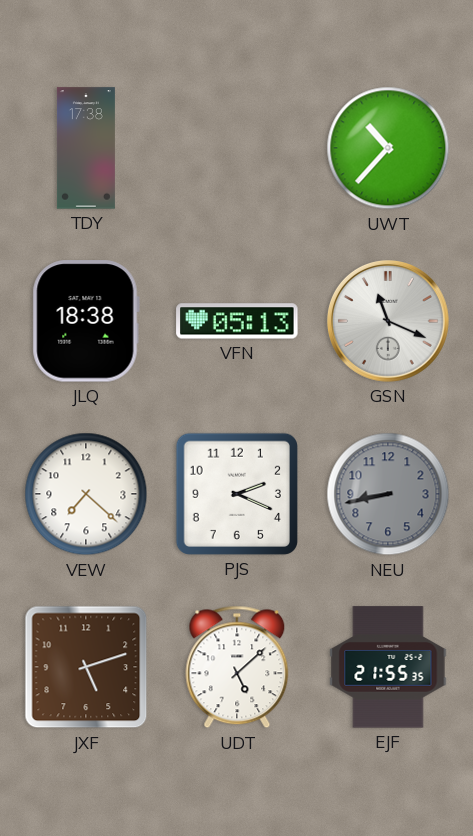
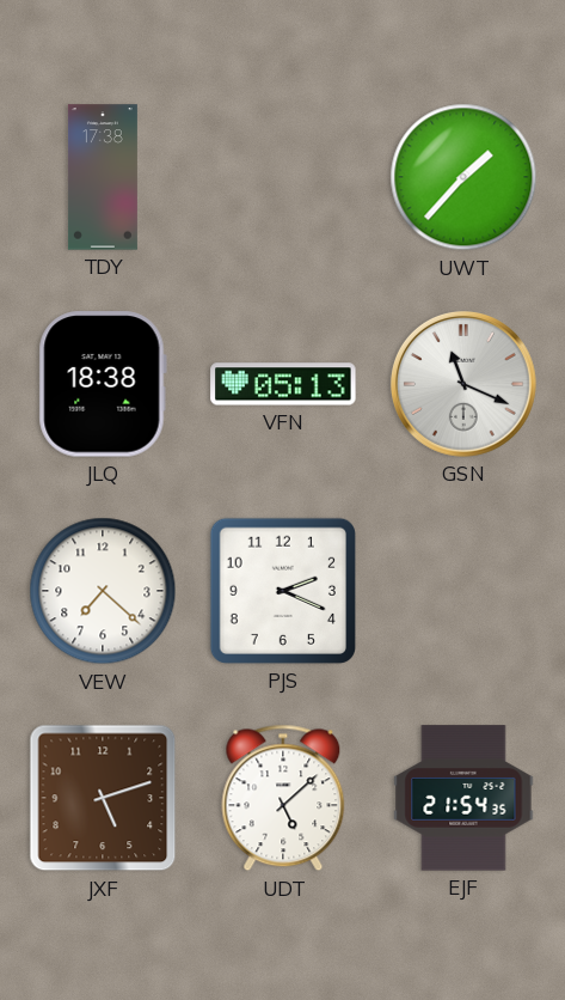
UWT: 10:37 -> 1:37
NEU: 8:43 -> none
EJF: 21:55 -> 21:54
